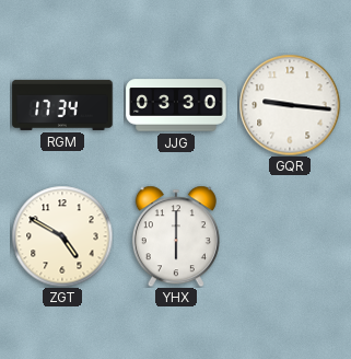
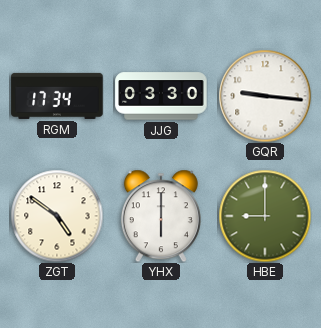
ZGT: 4:50 -> 4:51
HBE: none -> 9:00
